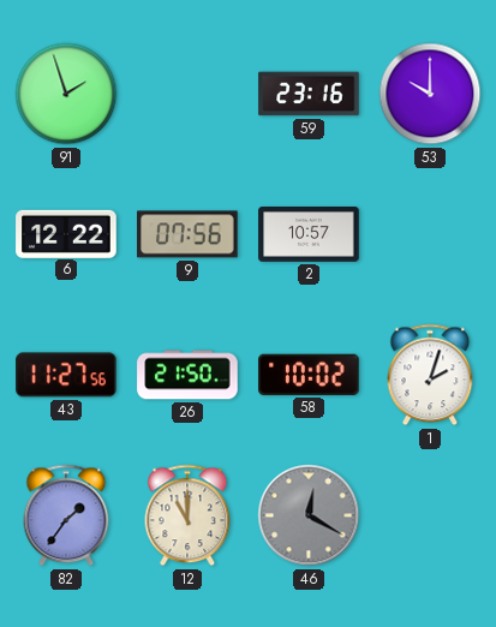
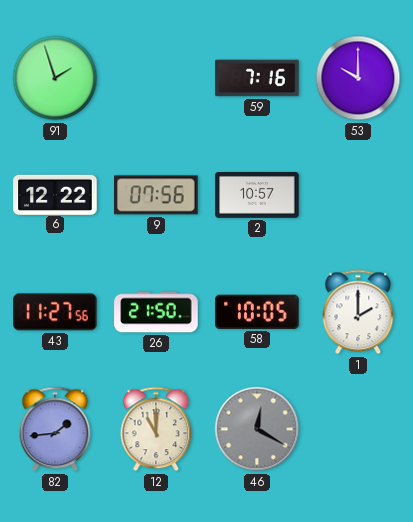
59: 23:16 -> 7:16
58: 10:02 -> 10:05
1: 2:03 -> 2:00
82: 1:36 -> 1:44
